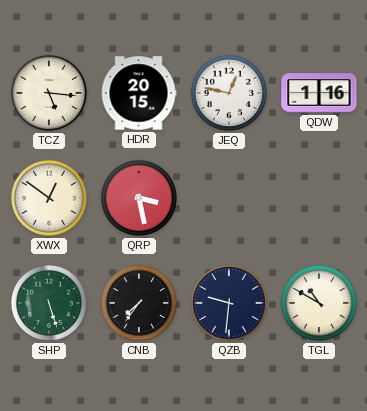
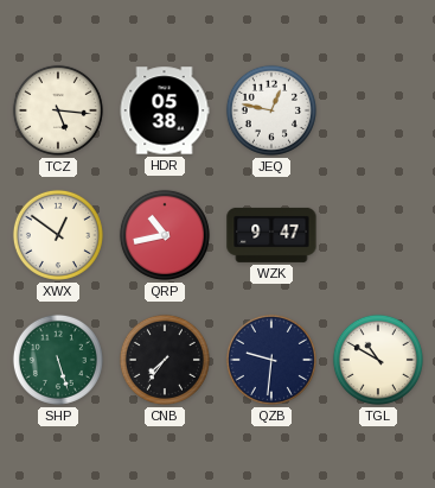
HDR: 20:15 -> 05:38
QDW: 1:16 -> none
QRP: 3:28 -> 10:43
WZK: none -> 9:47
